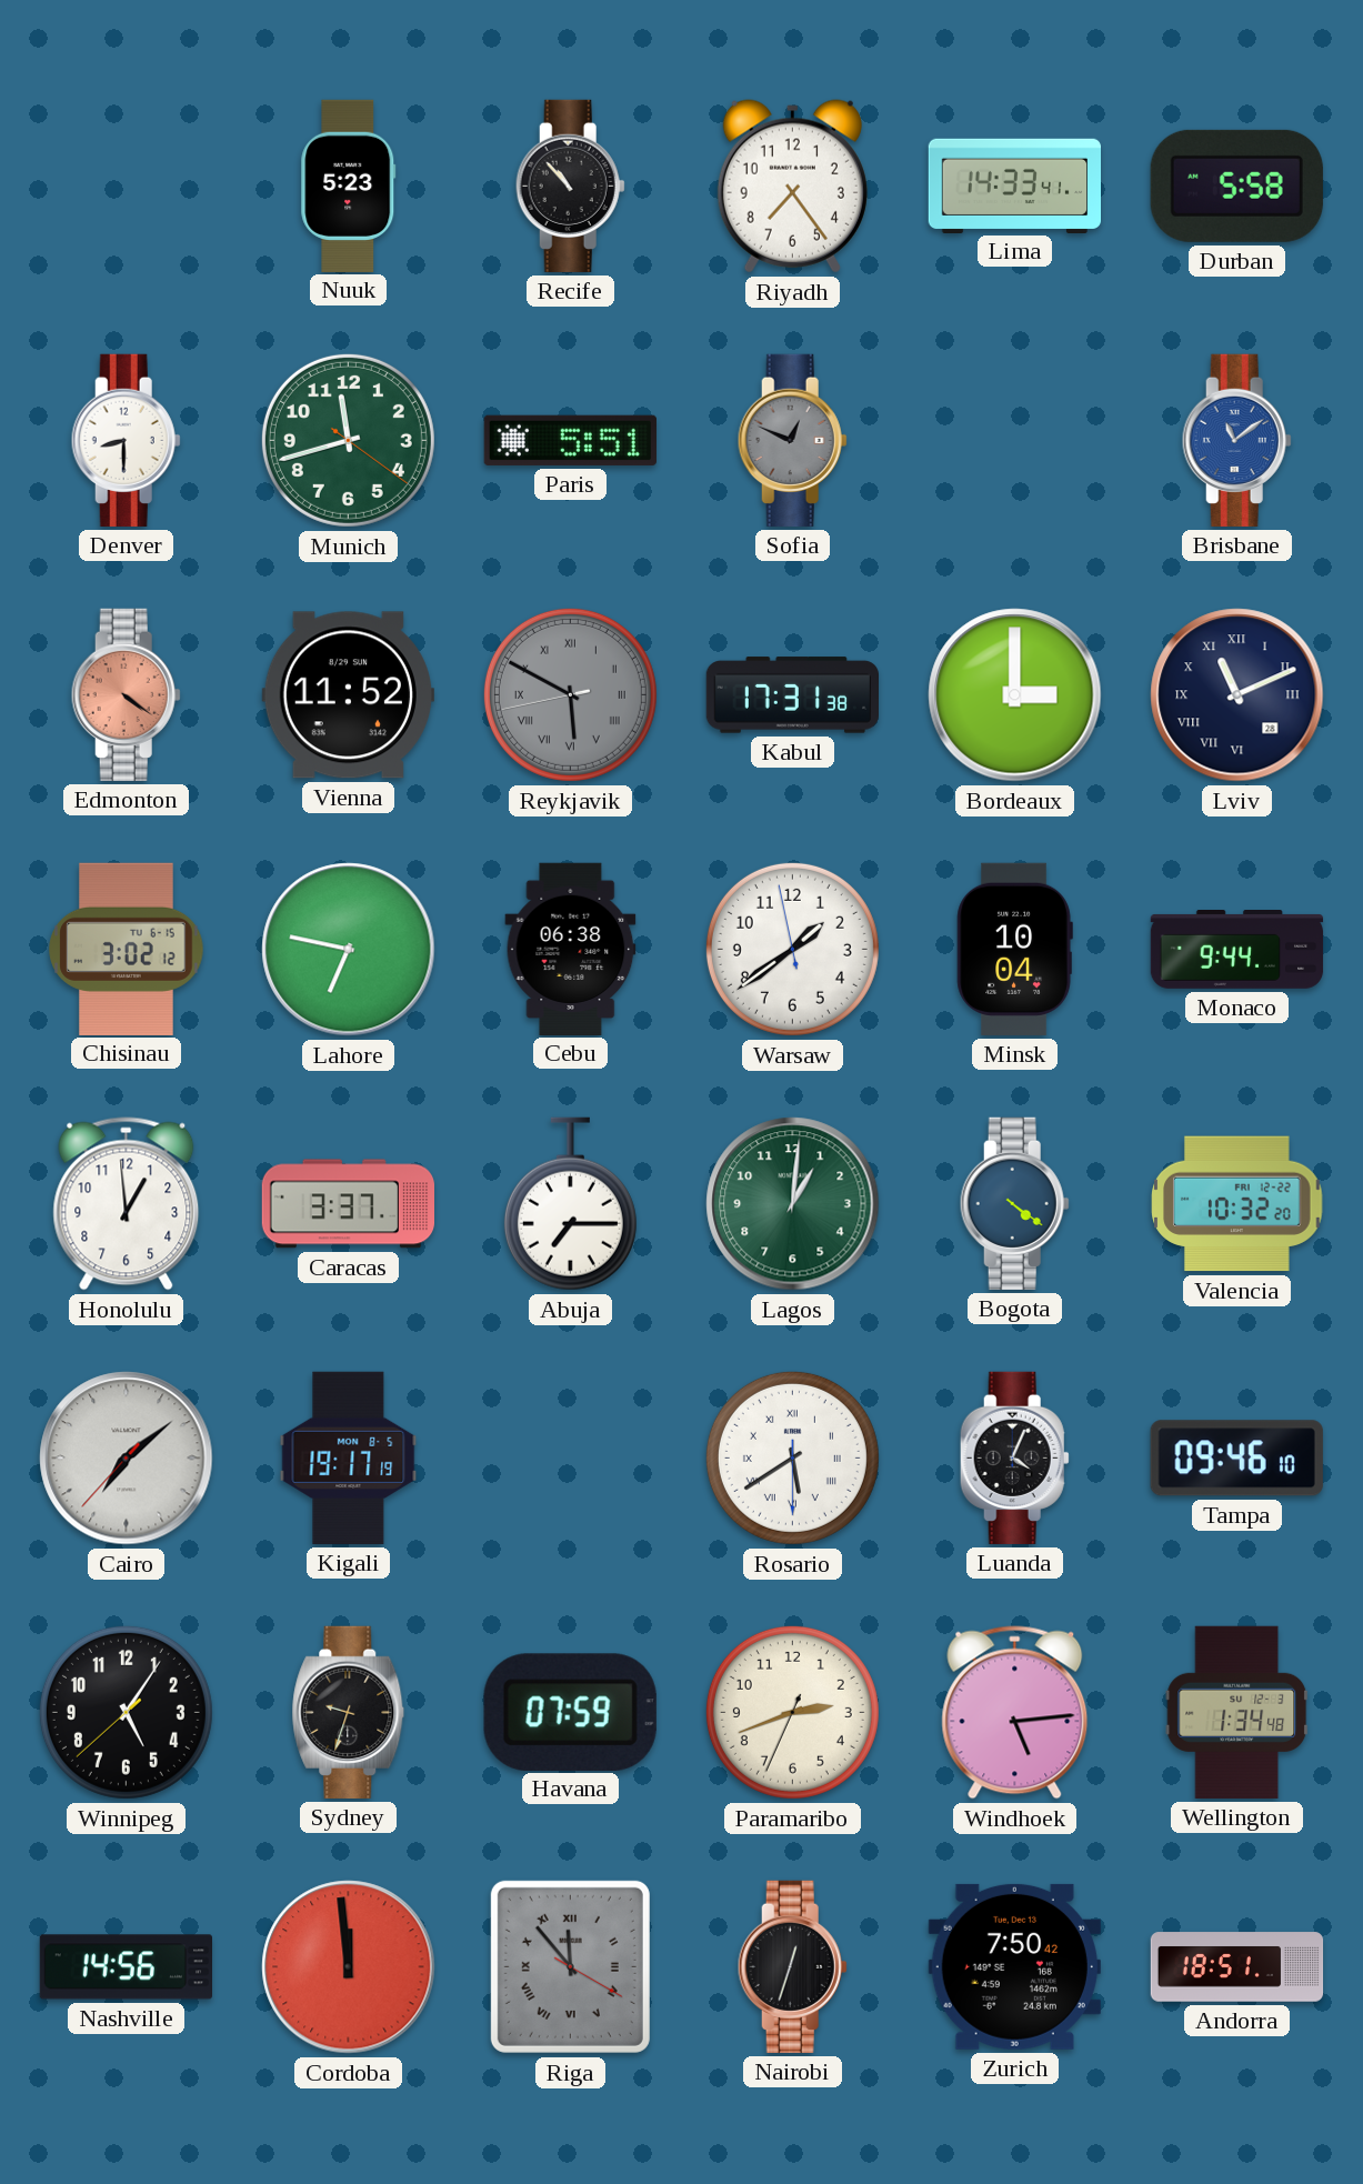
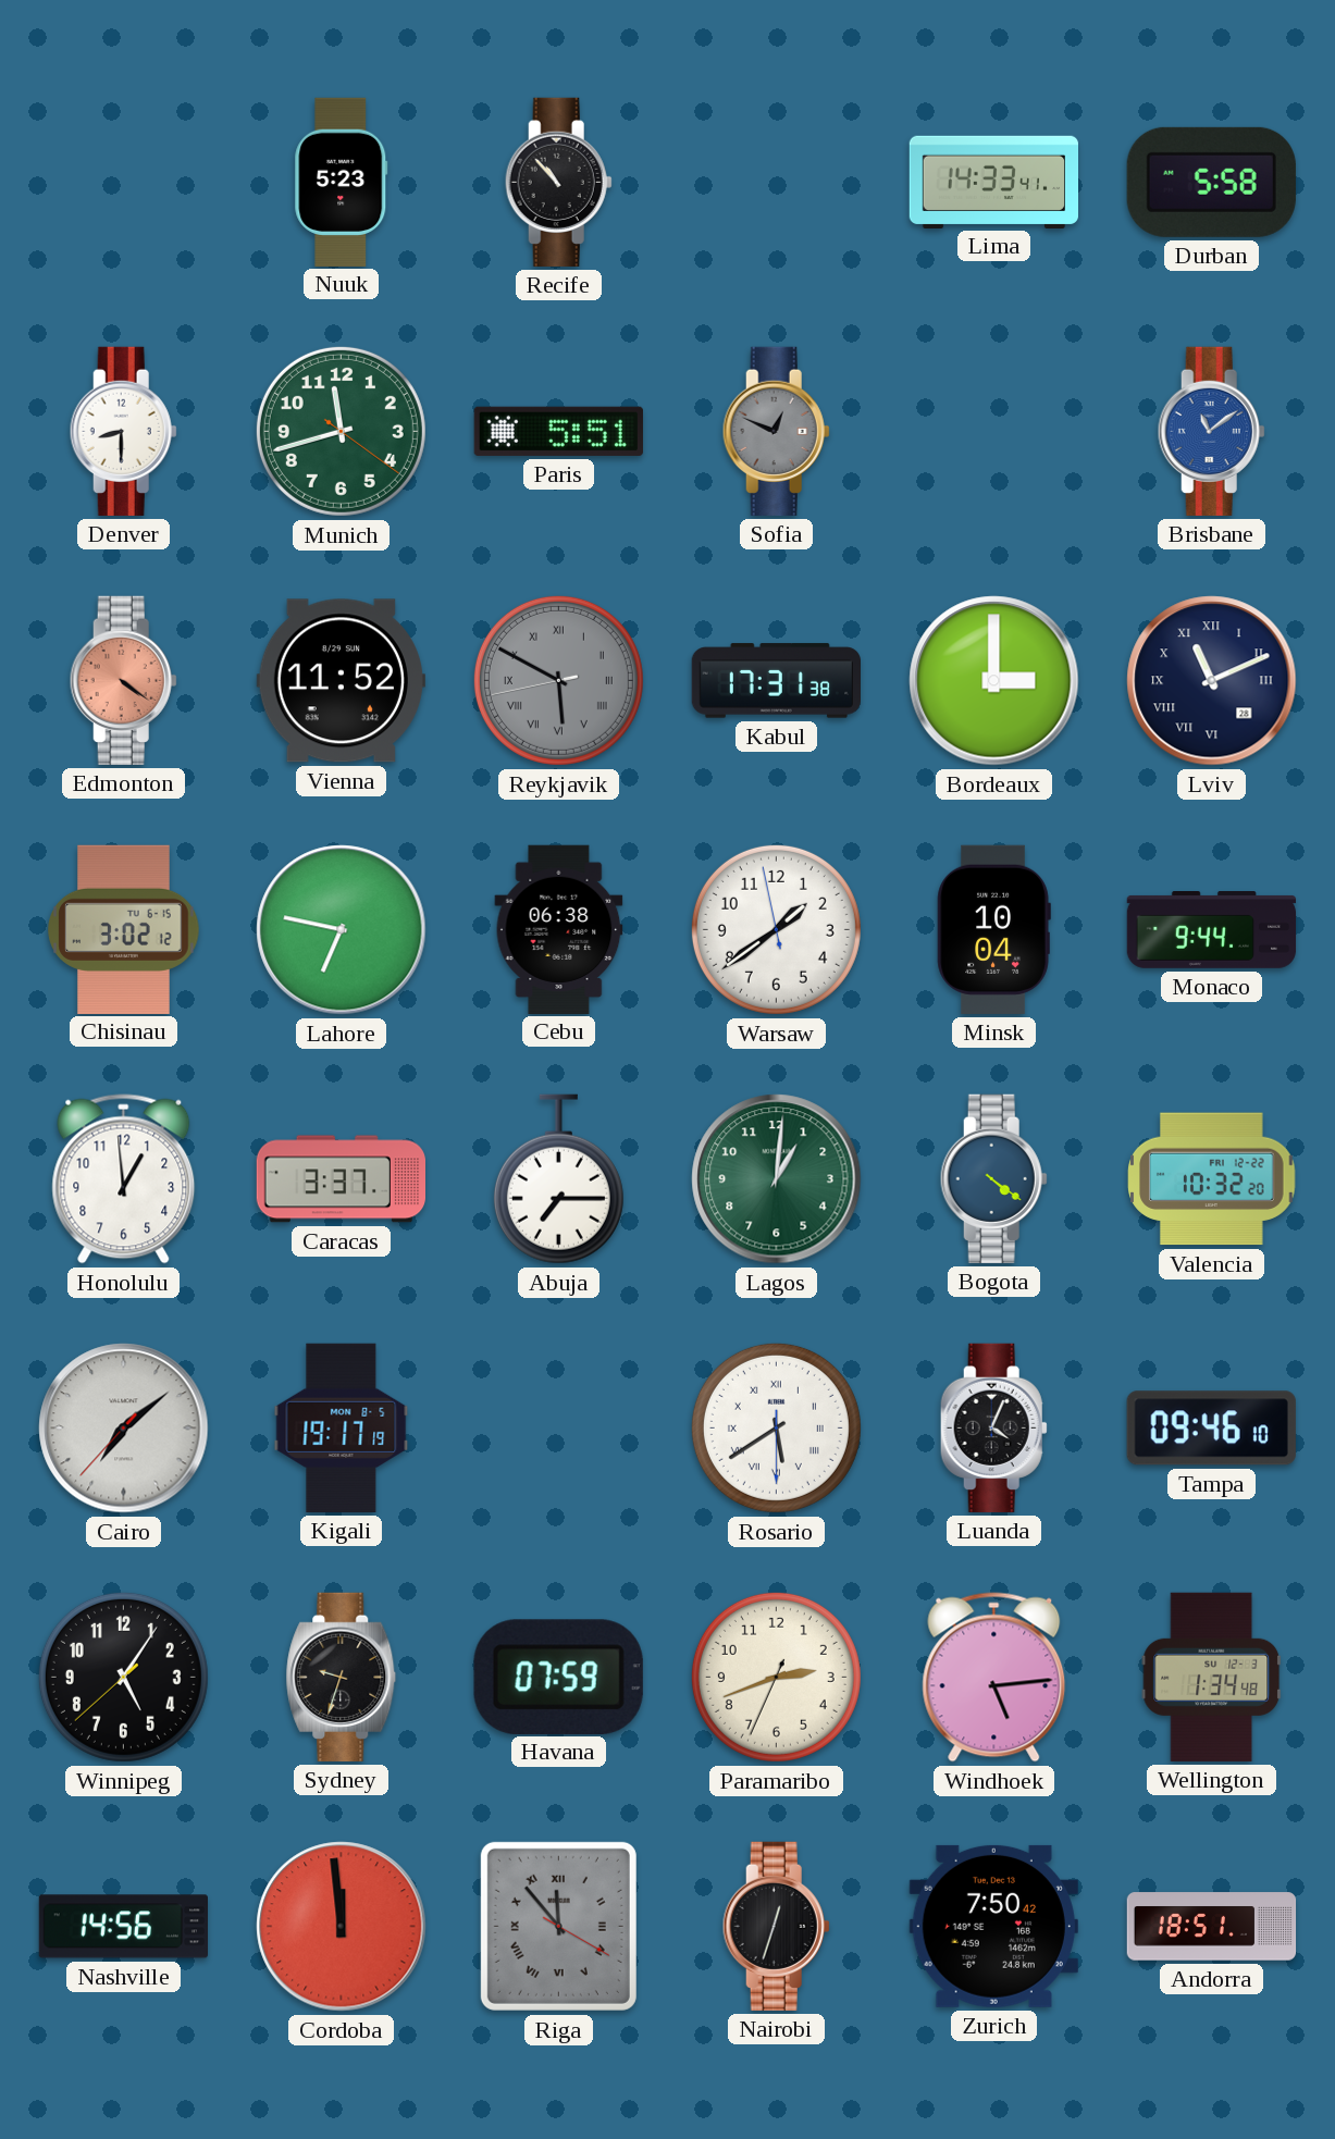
Riyadh: 7:24 -> none
